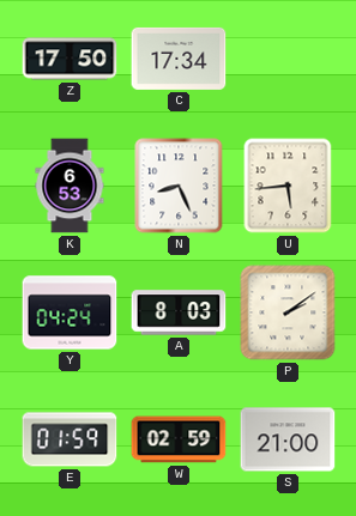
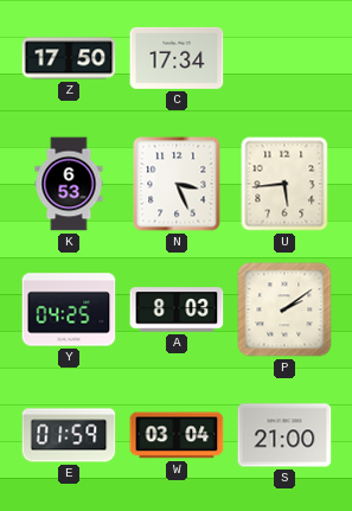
N: 8:26 -> 3:26
Y: 04:24 -> 04:25
W: 02:59 -> 03:04
